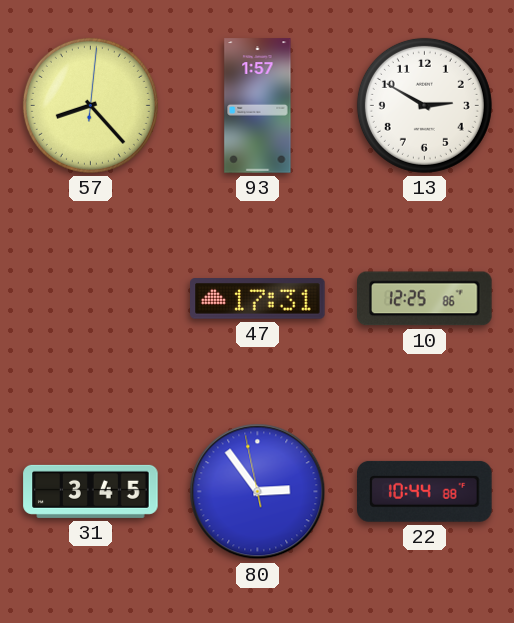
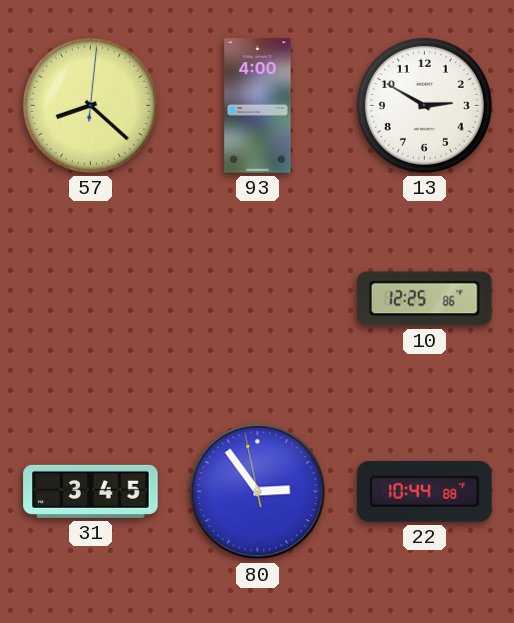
57: 8:23 -> 8:22
93: 1:57 -> 4:00
47: 17:31 -> none
